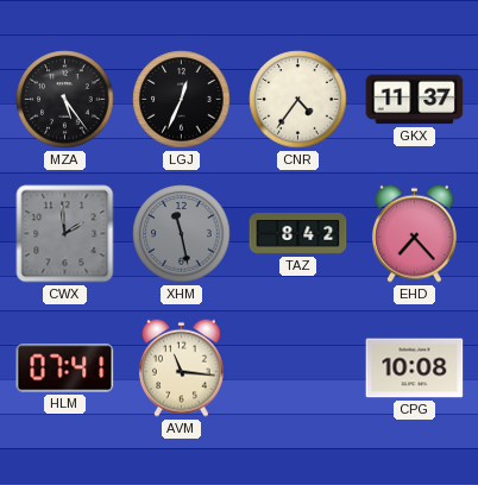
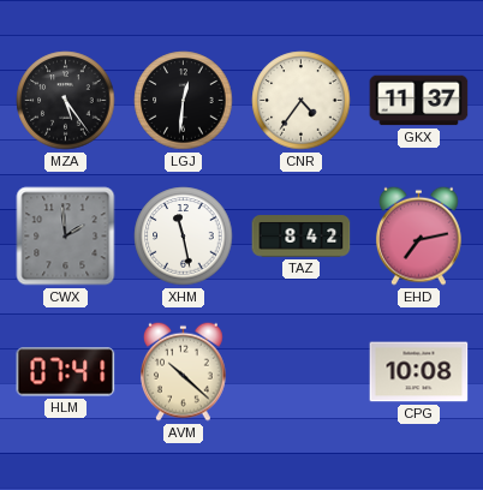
LGJ: 12:34 -> 12:31
XHM dial: grey -> white
EHD: 7:23 -> 7:13
AVM: 11:16 -> 10:22
